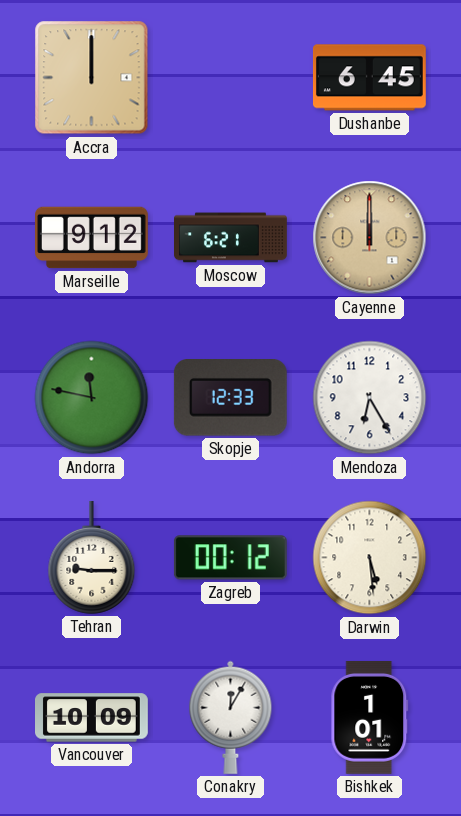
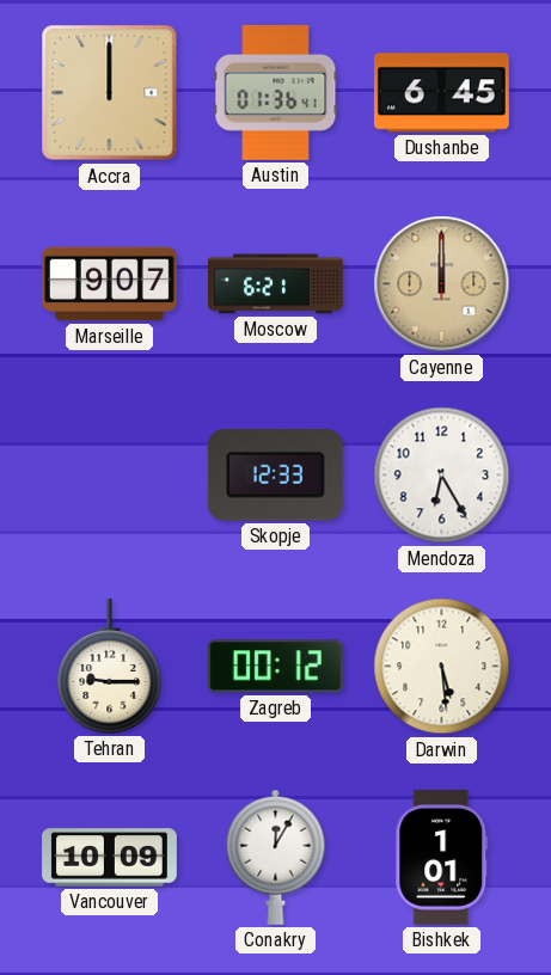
Austin: none -> 01:36
Marseille: 9:12 -> 9:07
Andorra: 11:47 -> none
